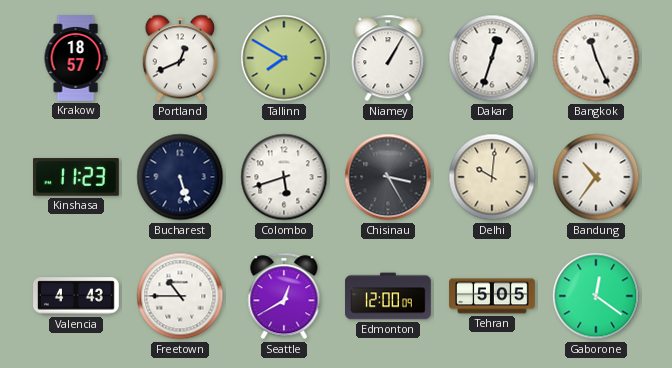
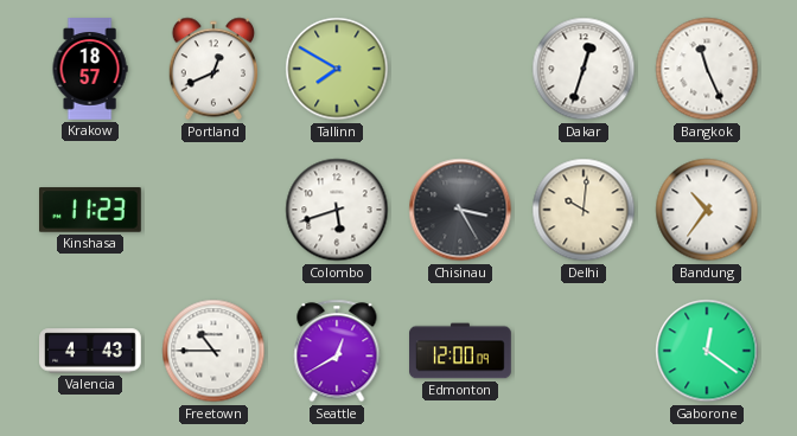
Niamey: 1:05 -> none
Bucharest: 5:27 -> none
Tehran: 5:05 -> none
